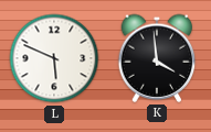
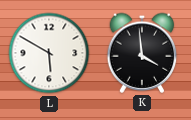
L: 5:49 -> 5:50
